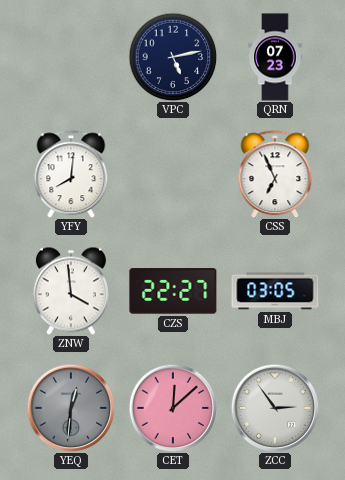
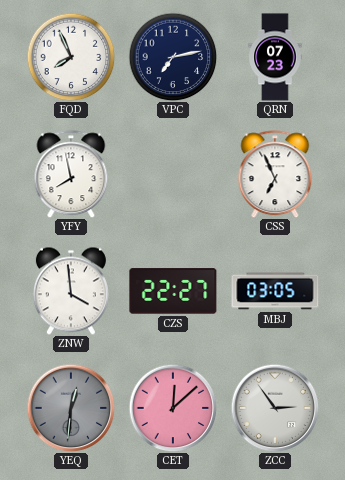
FQD: none -> 7:56
VPC: 5:13 -> 7:13
YFY: 8:01 -> 7:58
